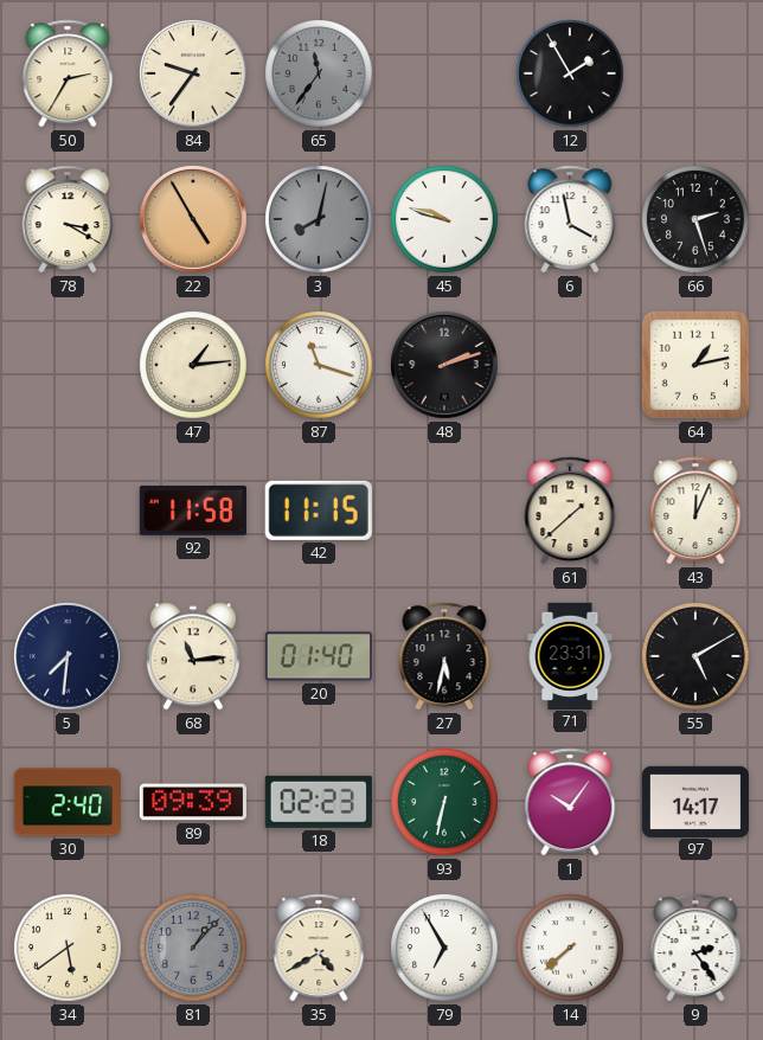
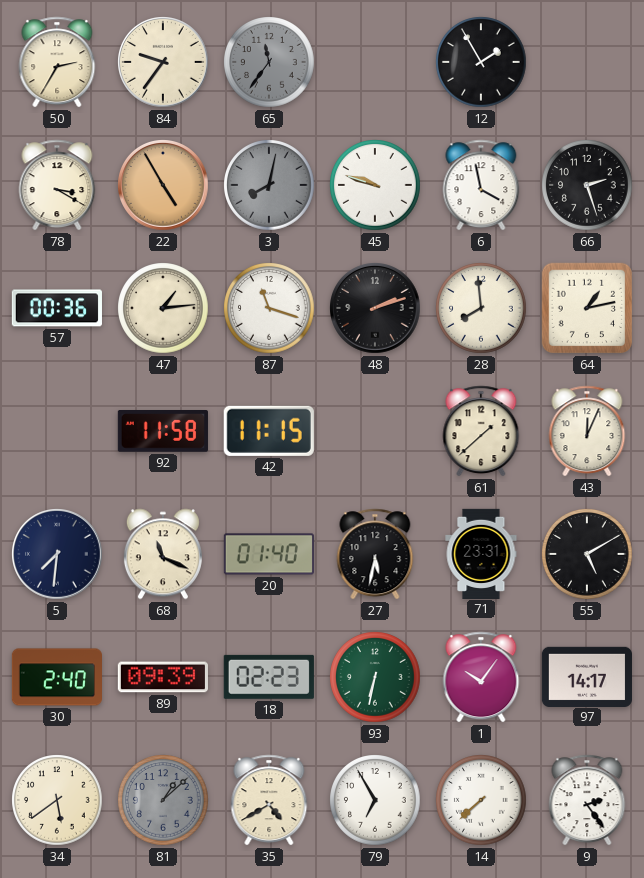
57: none -> 00:36
28: none -> 7:59
68: 11:14 -> 11:19
81: 1:07 -> 1:08
